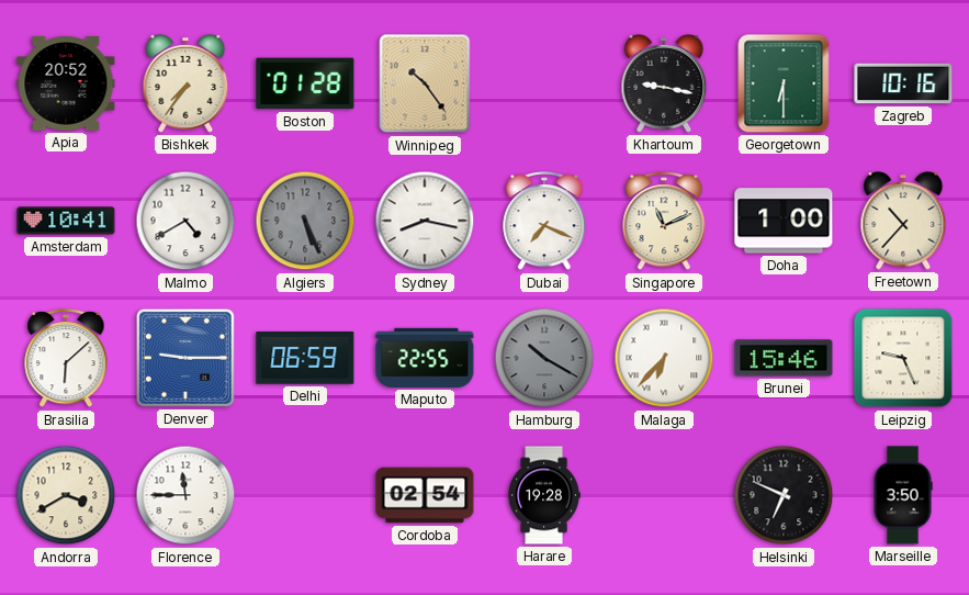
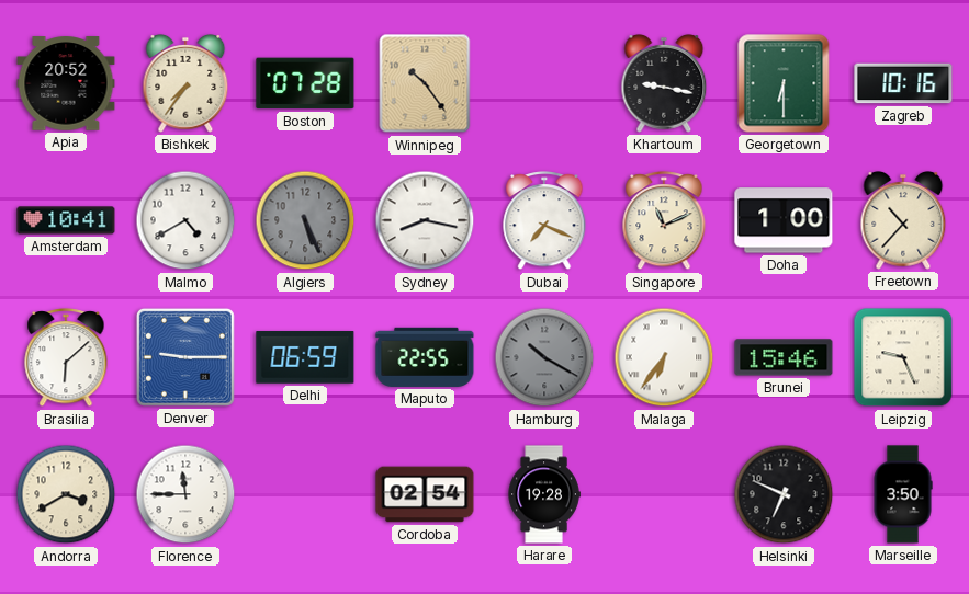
Boston: 01:28 -> 07:28
Malaga: 6:37 -> 6:36
